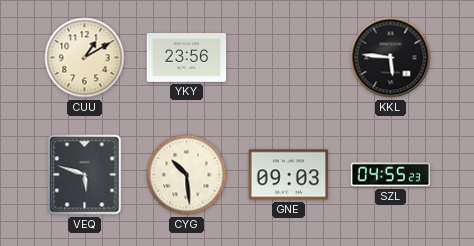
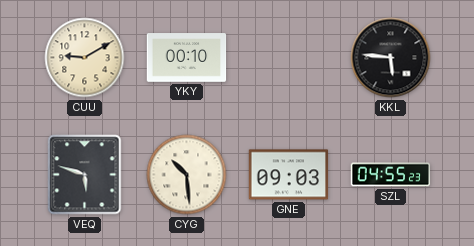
CUU: 1:10 -> 9:10
YKY: 23:56 -> 00:10
